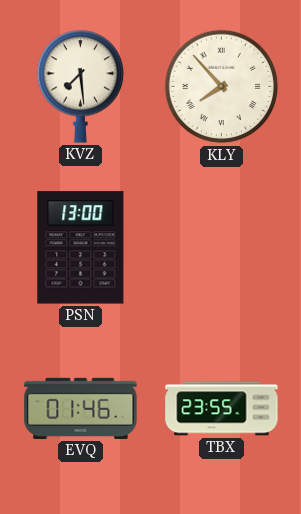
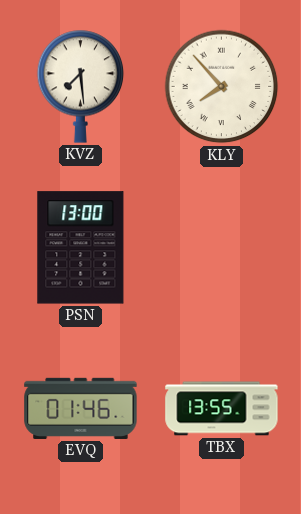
TBX: 23:55 -> 13:55
